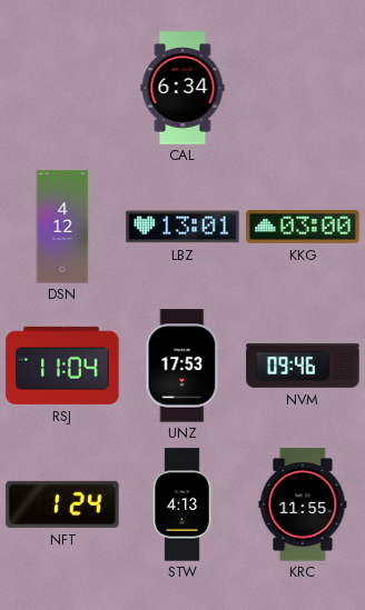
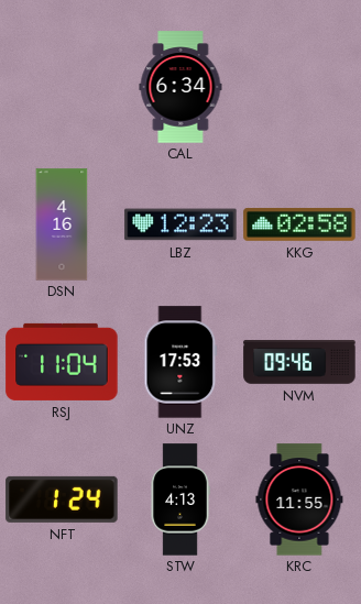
DSN: 4:12 -> 4:16
LBZ: 13:01 -> 12:23
KKG: 03:00 -> 02:58
